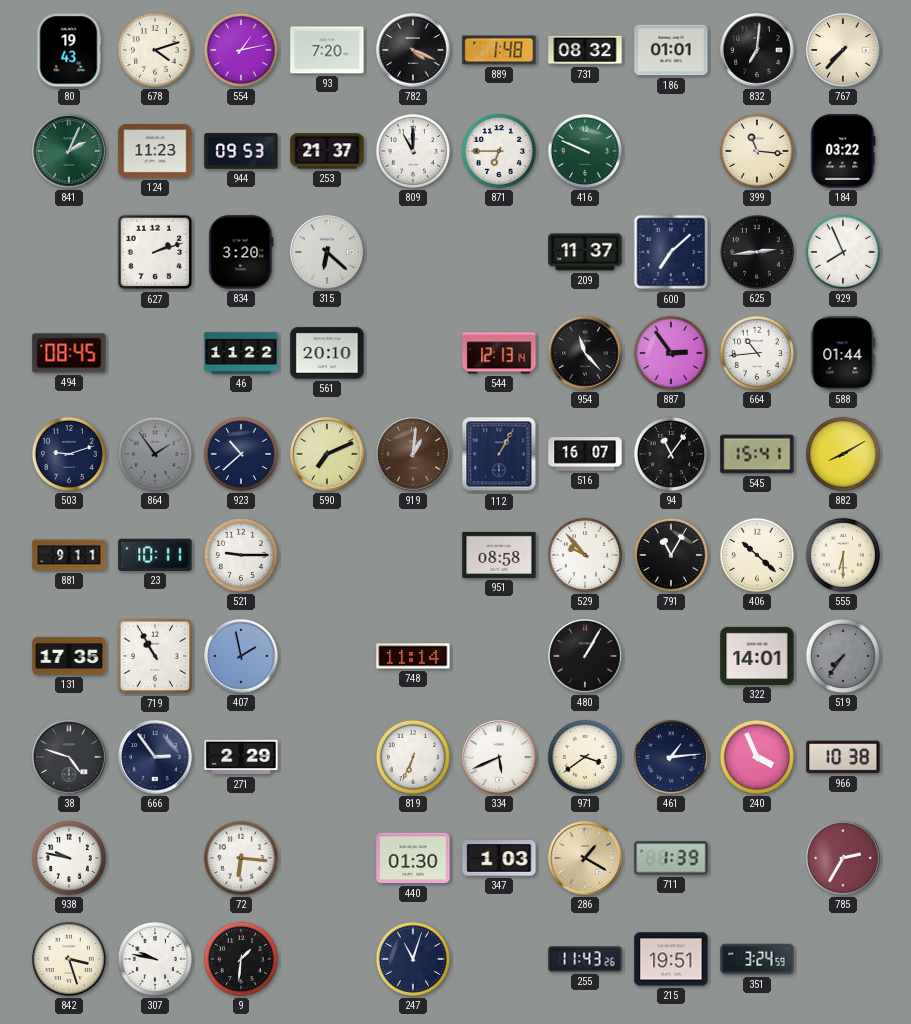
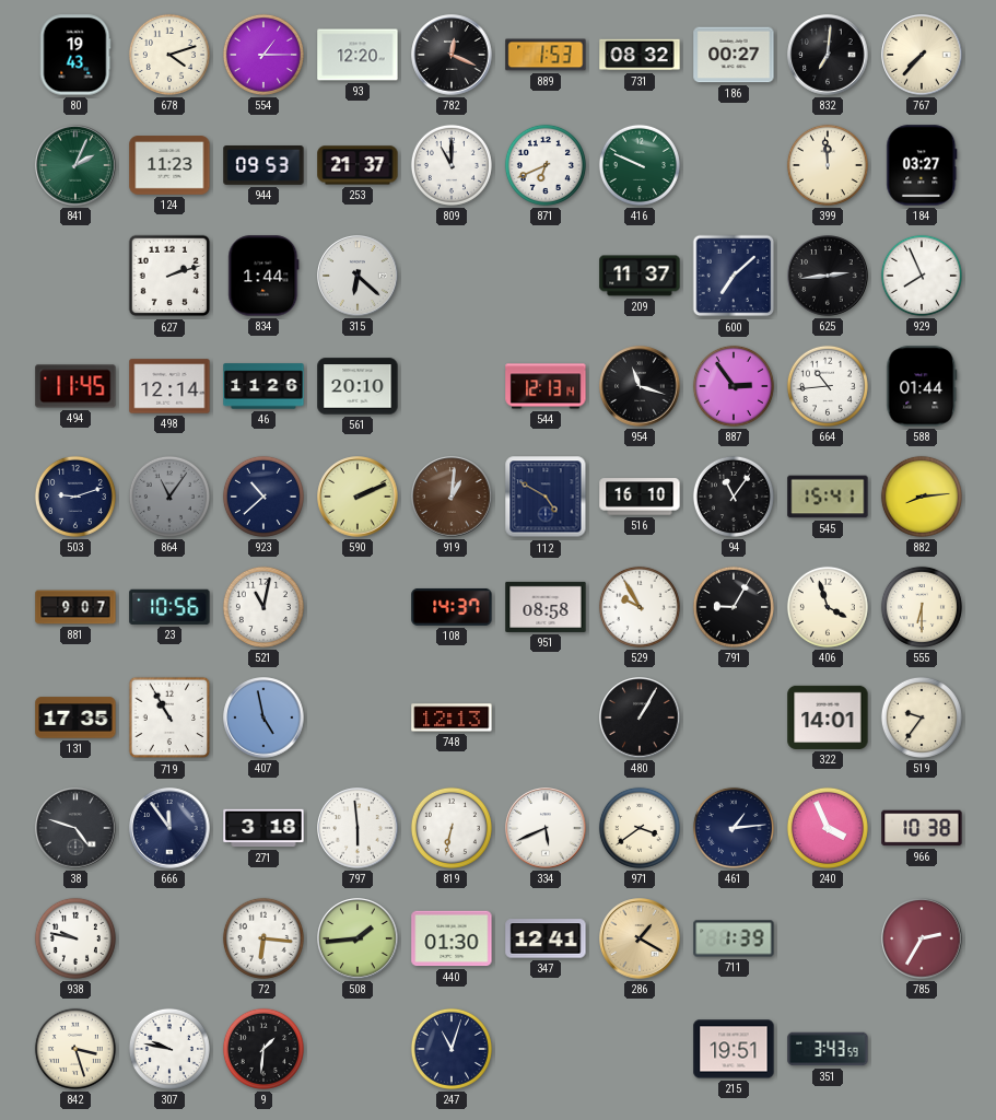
554: 1:13 -> 1:15
93: 7:20 -> 12:20
782: 4:19 -> 12:19
889: 1:48 -> 1:53
186: 01:01 -> 00:27
871: 6:45 -> 6:41
399: 11:16 -> 11:59
184: 03:22 -> 03:27
834: 3:20 -> 1:44
494: 08:45 -> 11:45
498: none -> 12:14
46: 11:22 -> 11:26
954: 11:23 -> 11:18
864: 1:54 -> 11:06
590: 7:11 -> 2:11
112: 1:05 -> 4:50
516: 16:07 -> 16:10
882: 8:10 -> 8:14
881: 9:11 -> 9:07
23: 10:11 -> 10:56
521: 9:15 -> 11:02
108: none -> 14:37
529: 9:53 -> 9:55
791: 11:05 -> 9:05
406: 10:22 -> 3:57
407: 1:58 -> 4:58
748: 11:14 -> 12:13
519: 7:36 -> 9:36
519 dial: grey -> cream
666: 2:54 -> 11:54
271: 2:29 -> 3:18
797: none -> 5:59
819: 6:34 -> 6:32
508: none -> 1:44
347: 1:03 -> 12:41
255: 11:43 -> none
351: 3:24 -> 3:43
